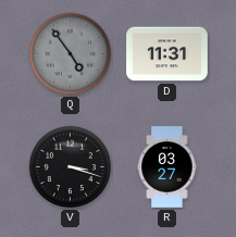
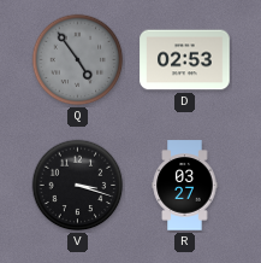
D: 11:31 -> 02:53
